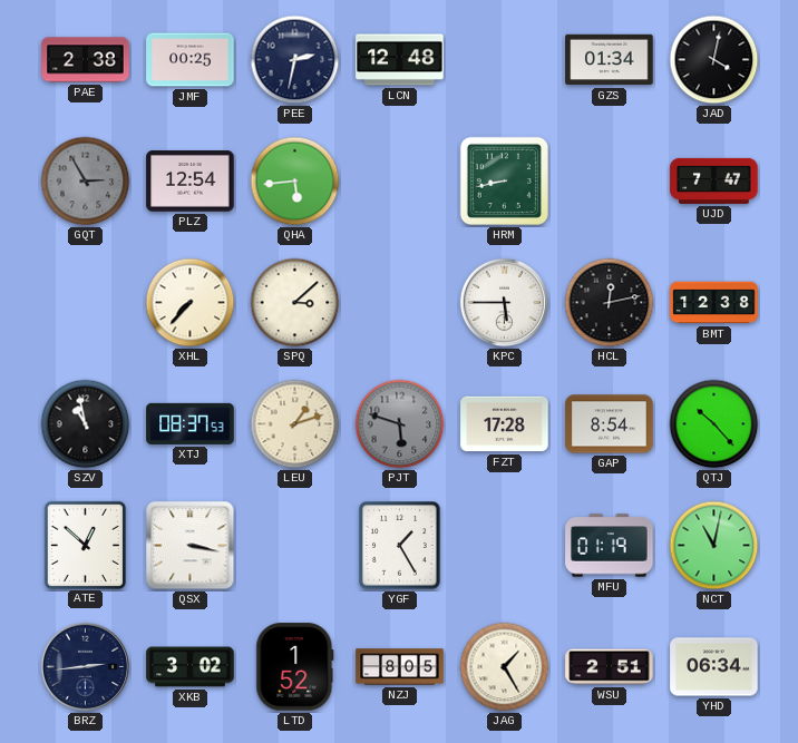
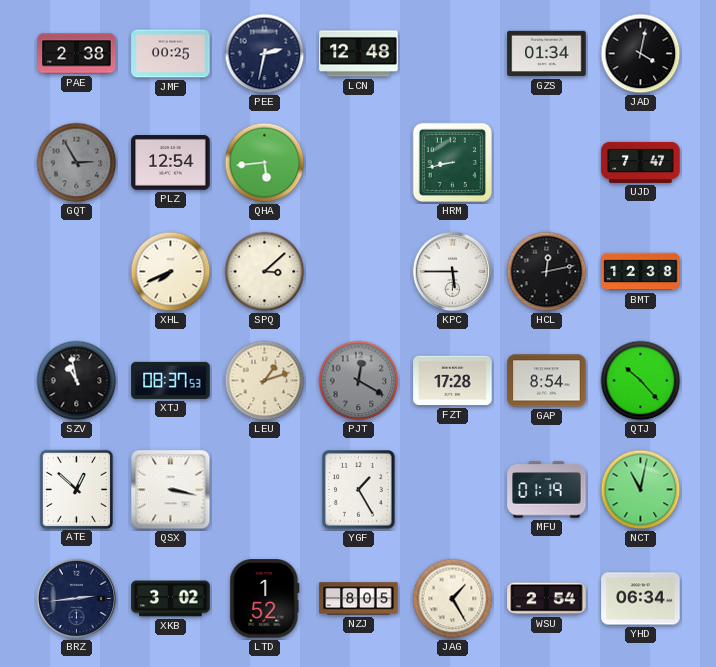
XHL: 7:37 -> 7:41
PJT: 5:48 -> 12:20
WSU: 2:51 -> 2:54
